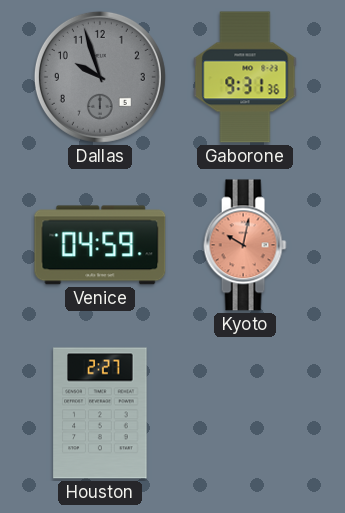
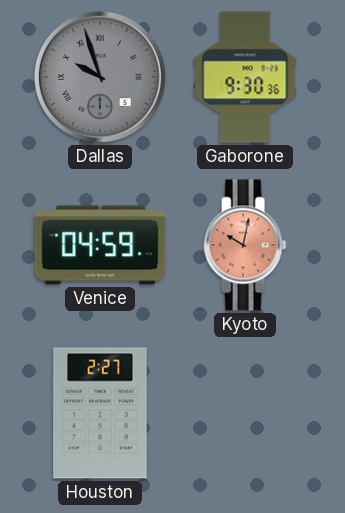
Dallas numerals: Arabic -> Roman
Gaborone: 9:31 -> 9:30
